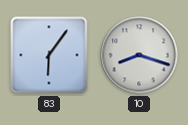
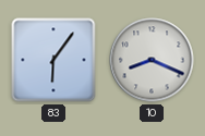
10: 8:18 -> 8:19
